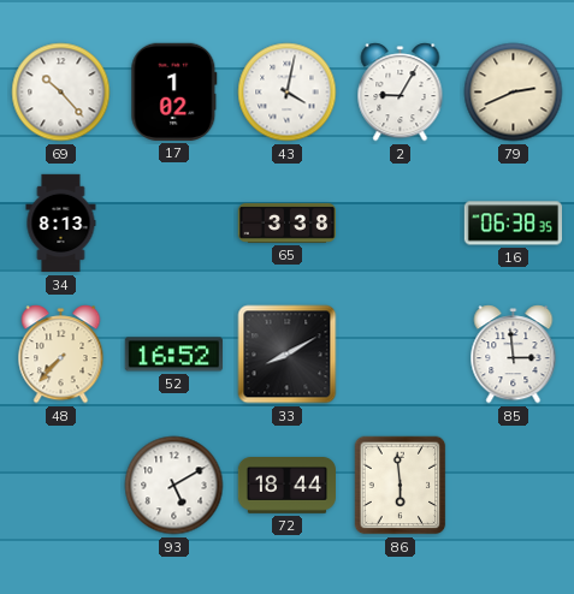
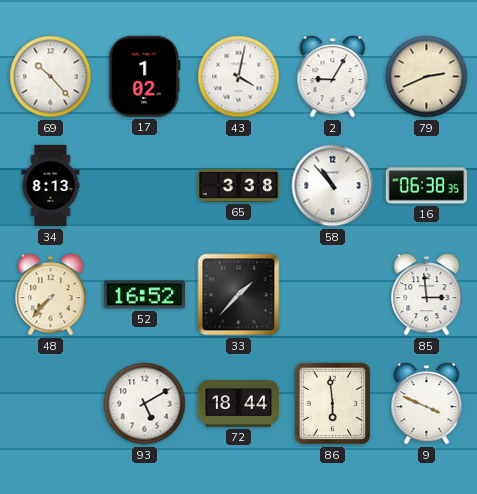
58: none -> 10:53
33: 8:10 -> 1:37
9: none -> 3:49
